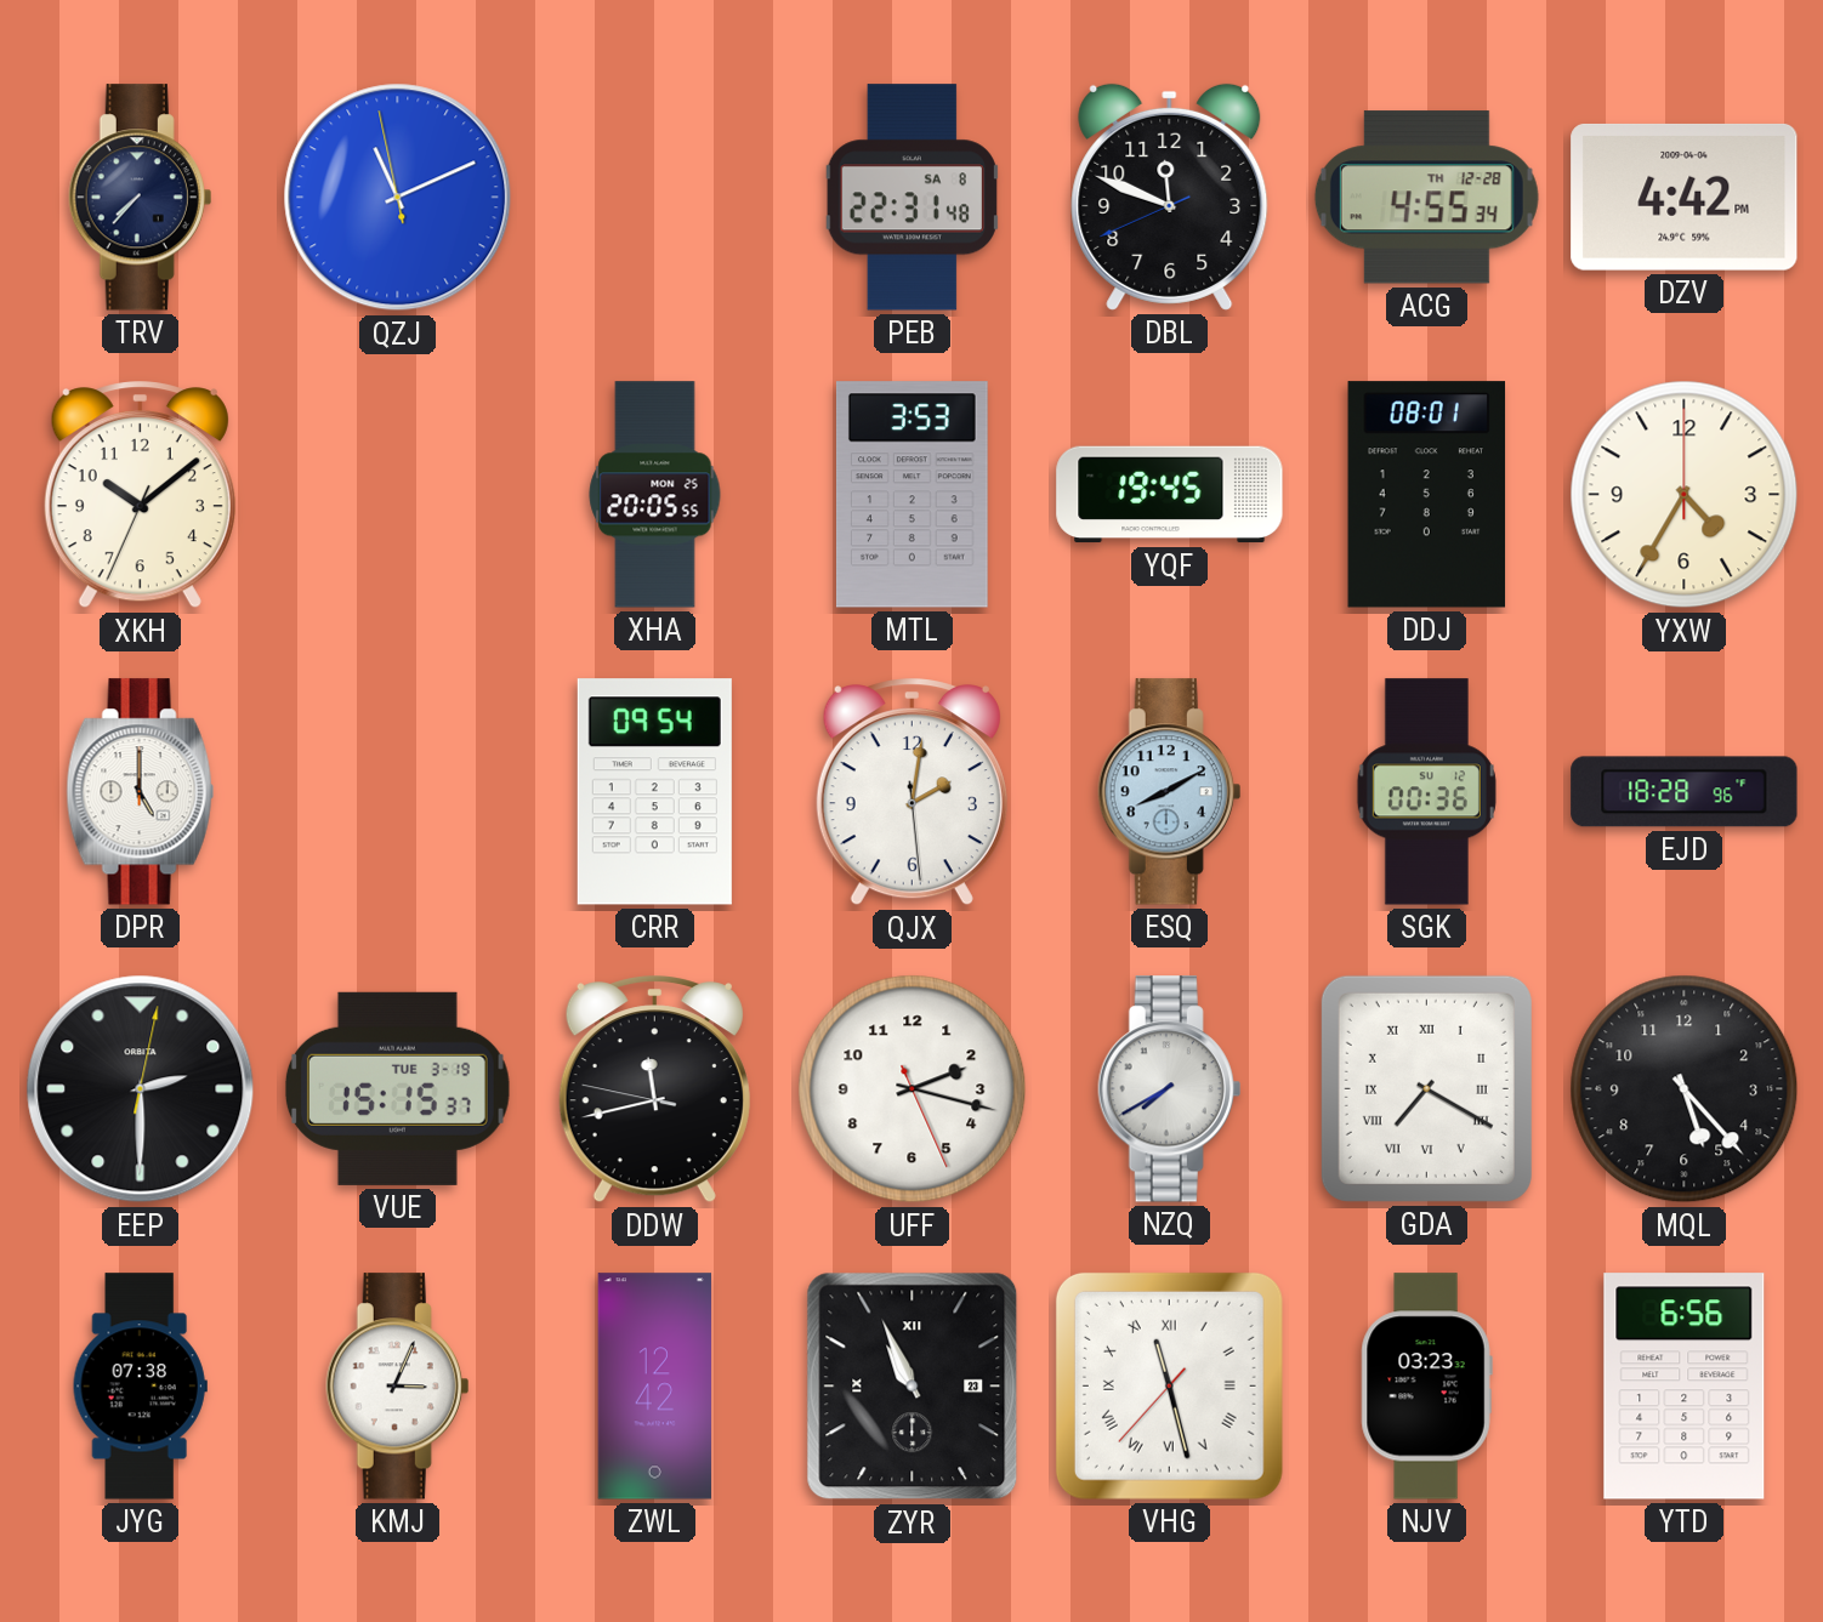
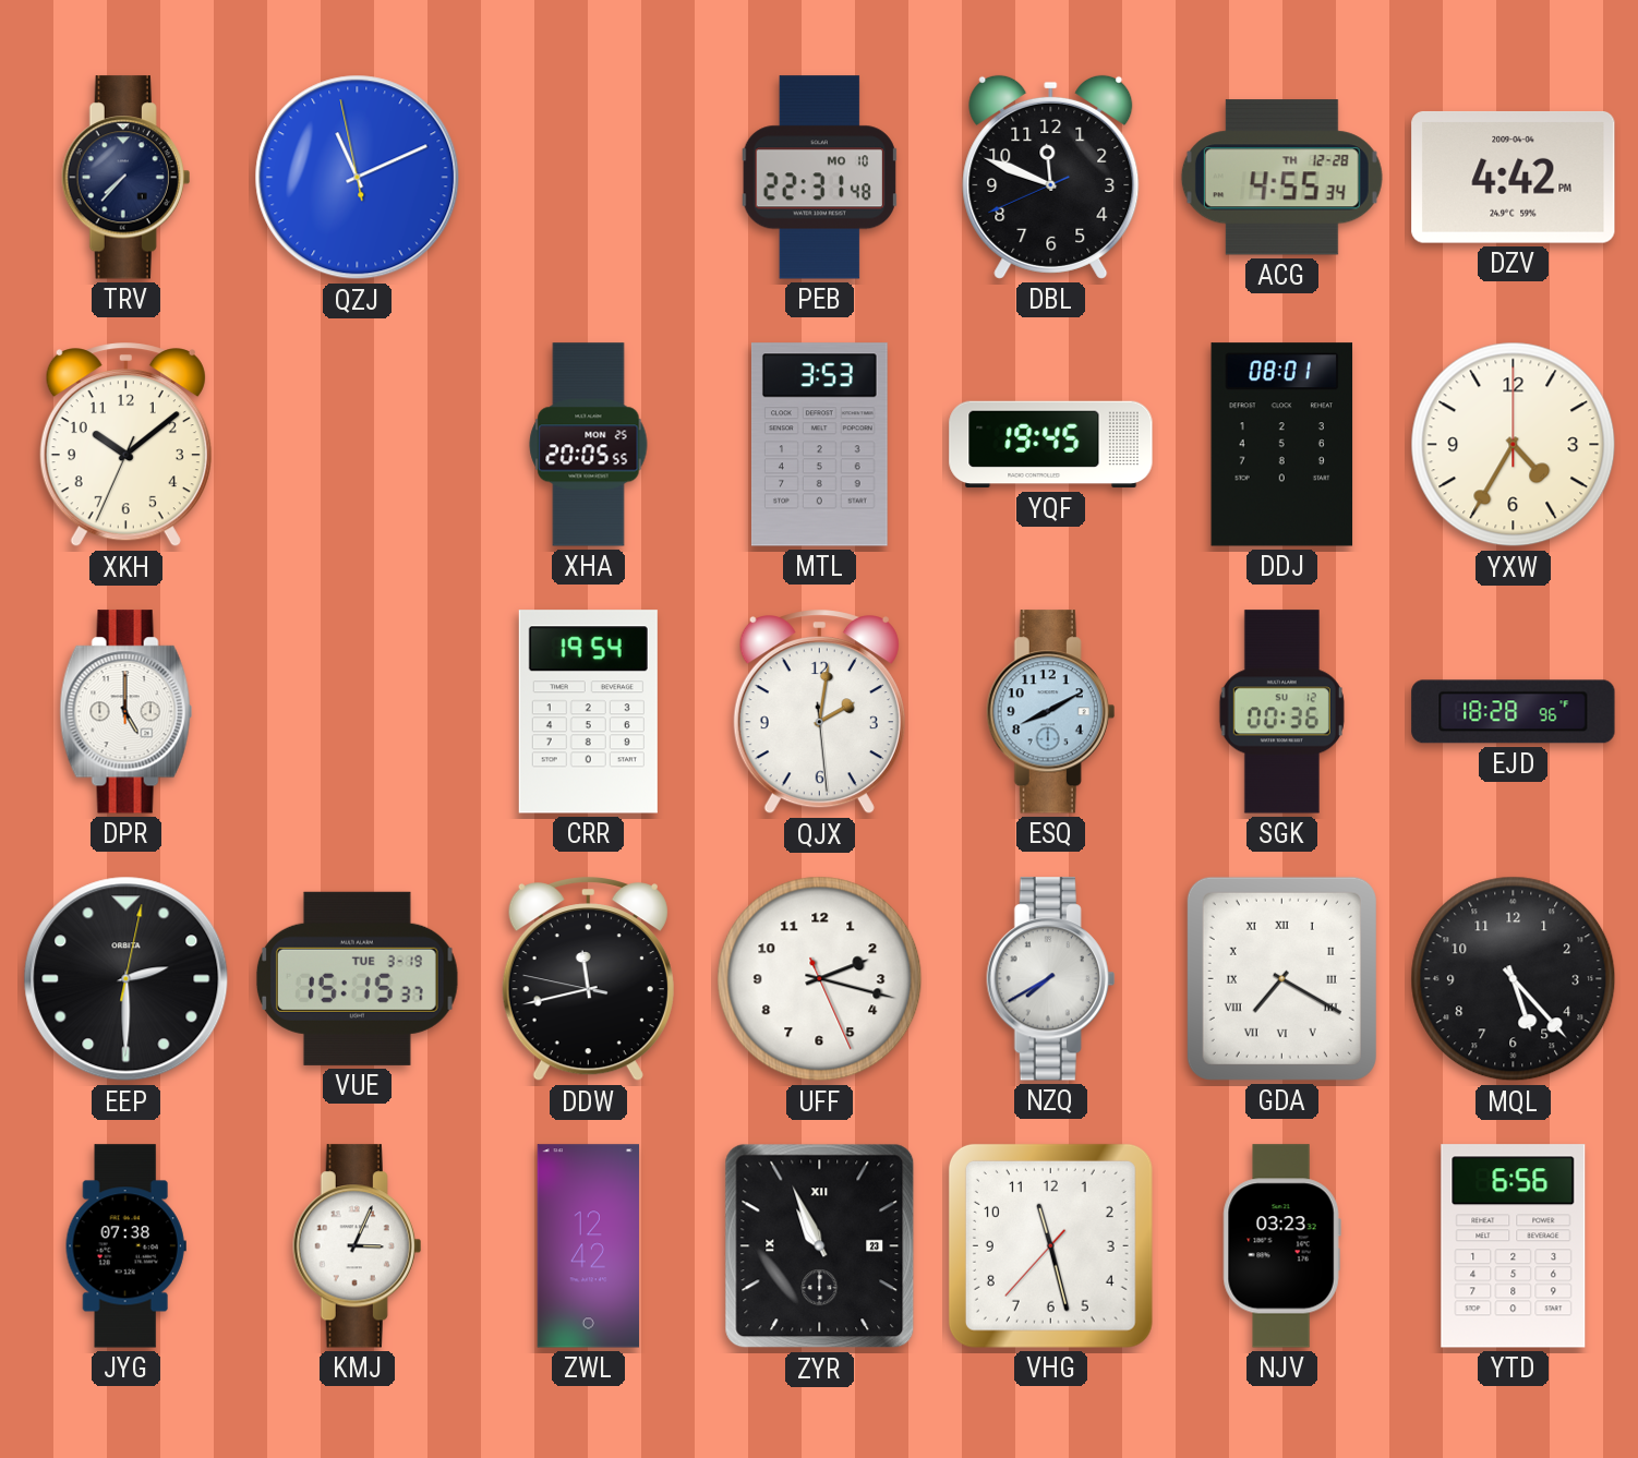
PEB date: SA 8 -> MO 10
CRR: 09:54 -> 19:54
VHG numerals: Roman -> Arabic
